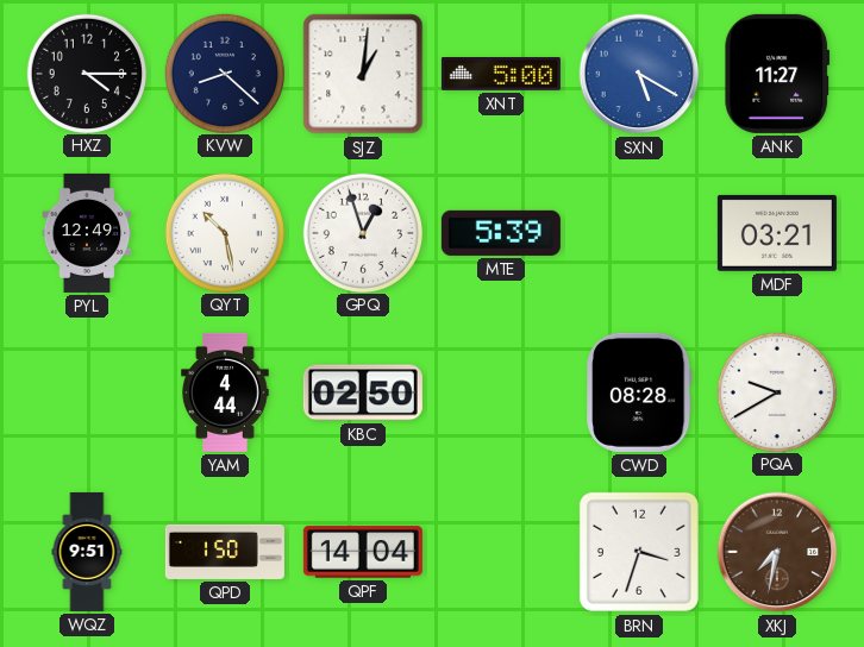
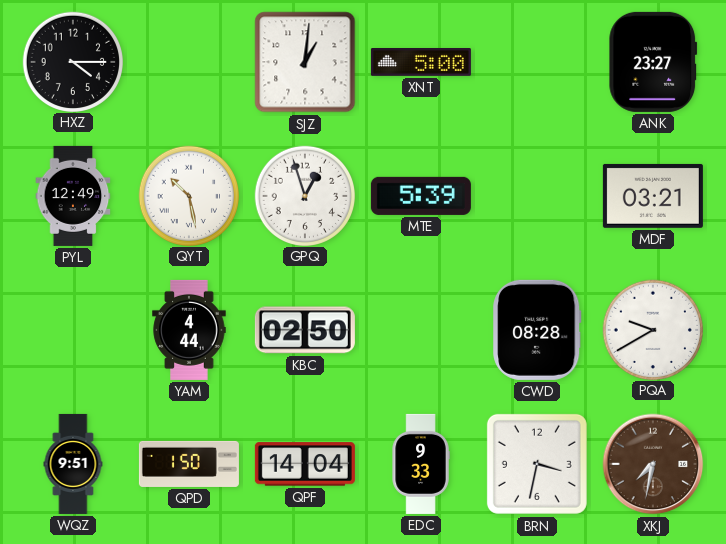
KVW: 8:22 -> none
SXN: 5:20 -> none
ANK: 11:27 -> 23:27
EDC: none -> 9:33
BRN: 3:33 -> 3:32
